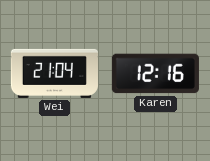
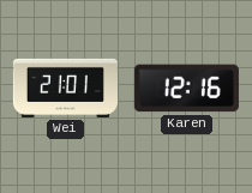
Wei: 21:04 -> 21:01
